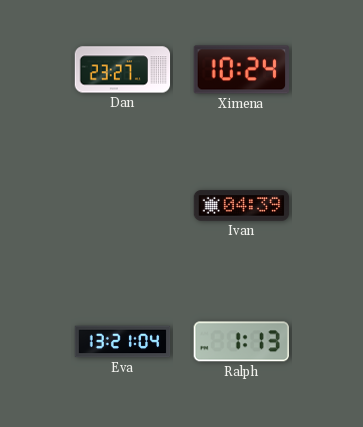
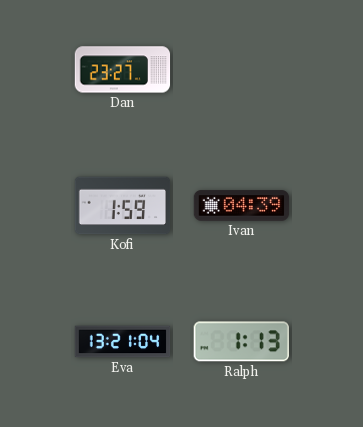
Ximena: 10:24 -> none
Kofi: none -> 1:59
